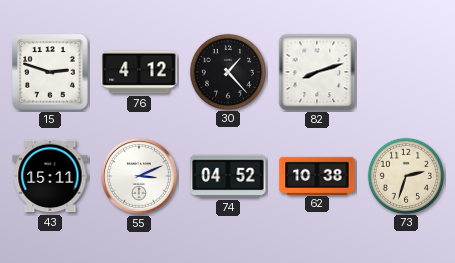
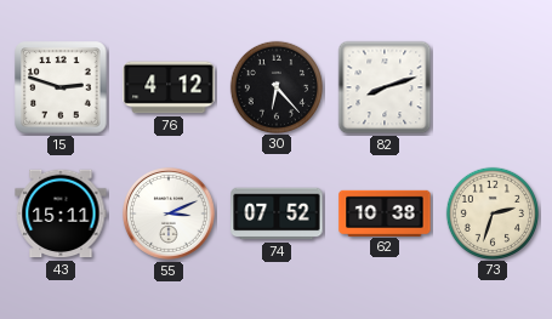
30: 1:23 -> 6:23
74: 04:52 -> 07:52
